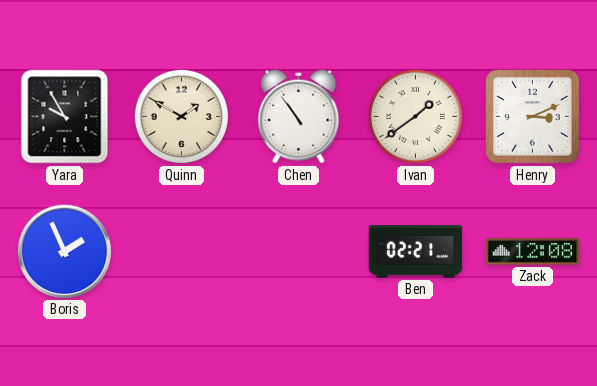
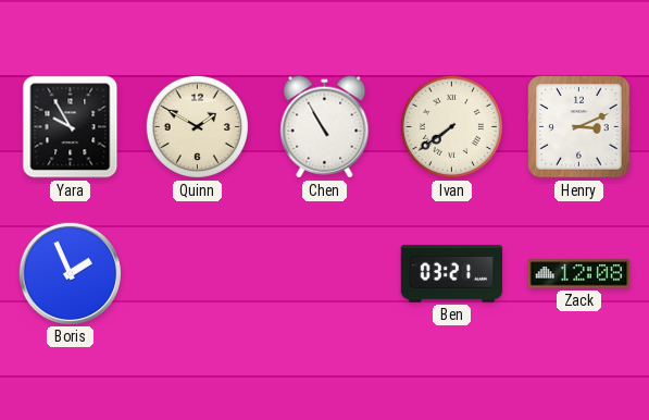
Chen: 10:54 -> 10:55
Ivan: 1:39 -> 7:39
Ben: 02:21 -> 03:21
